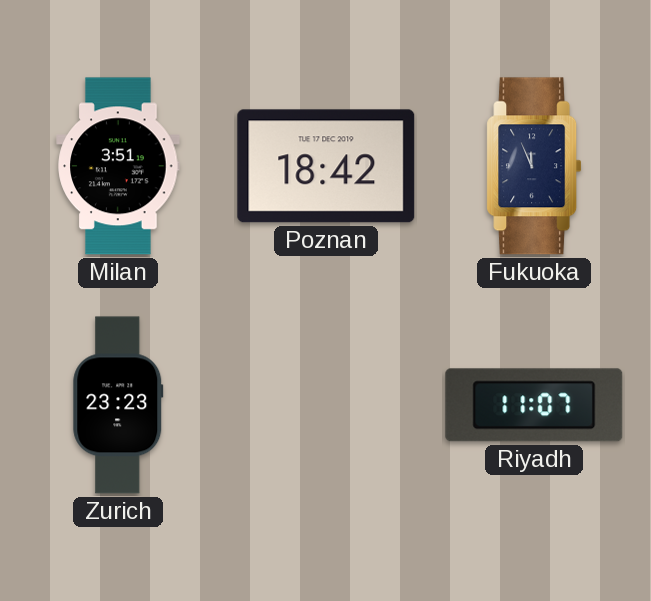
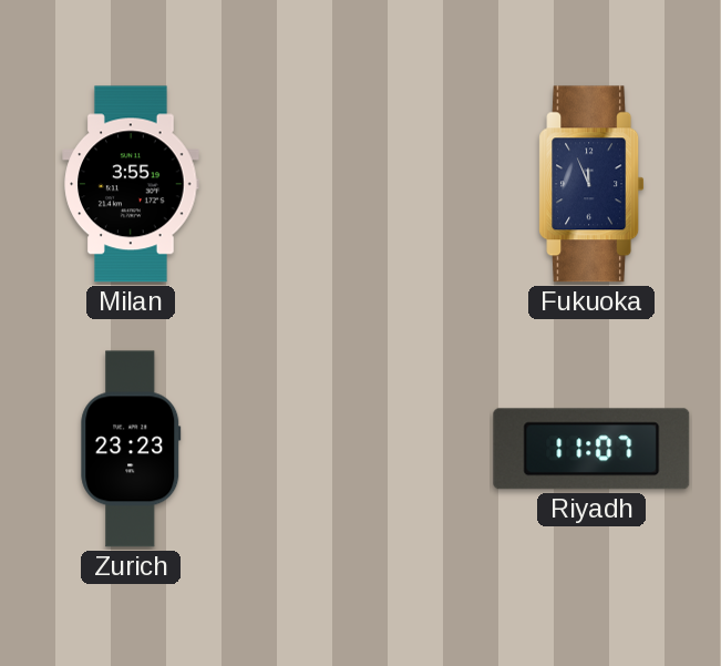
Milan: 3:51 -> 3:55
Poznan: 18:42 -> none
